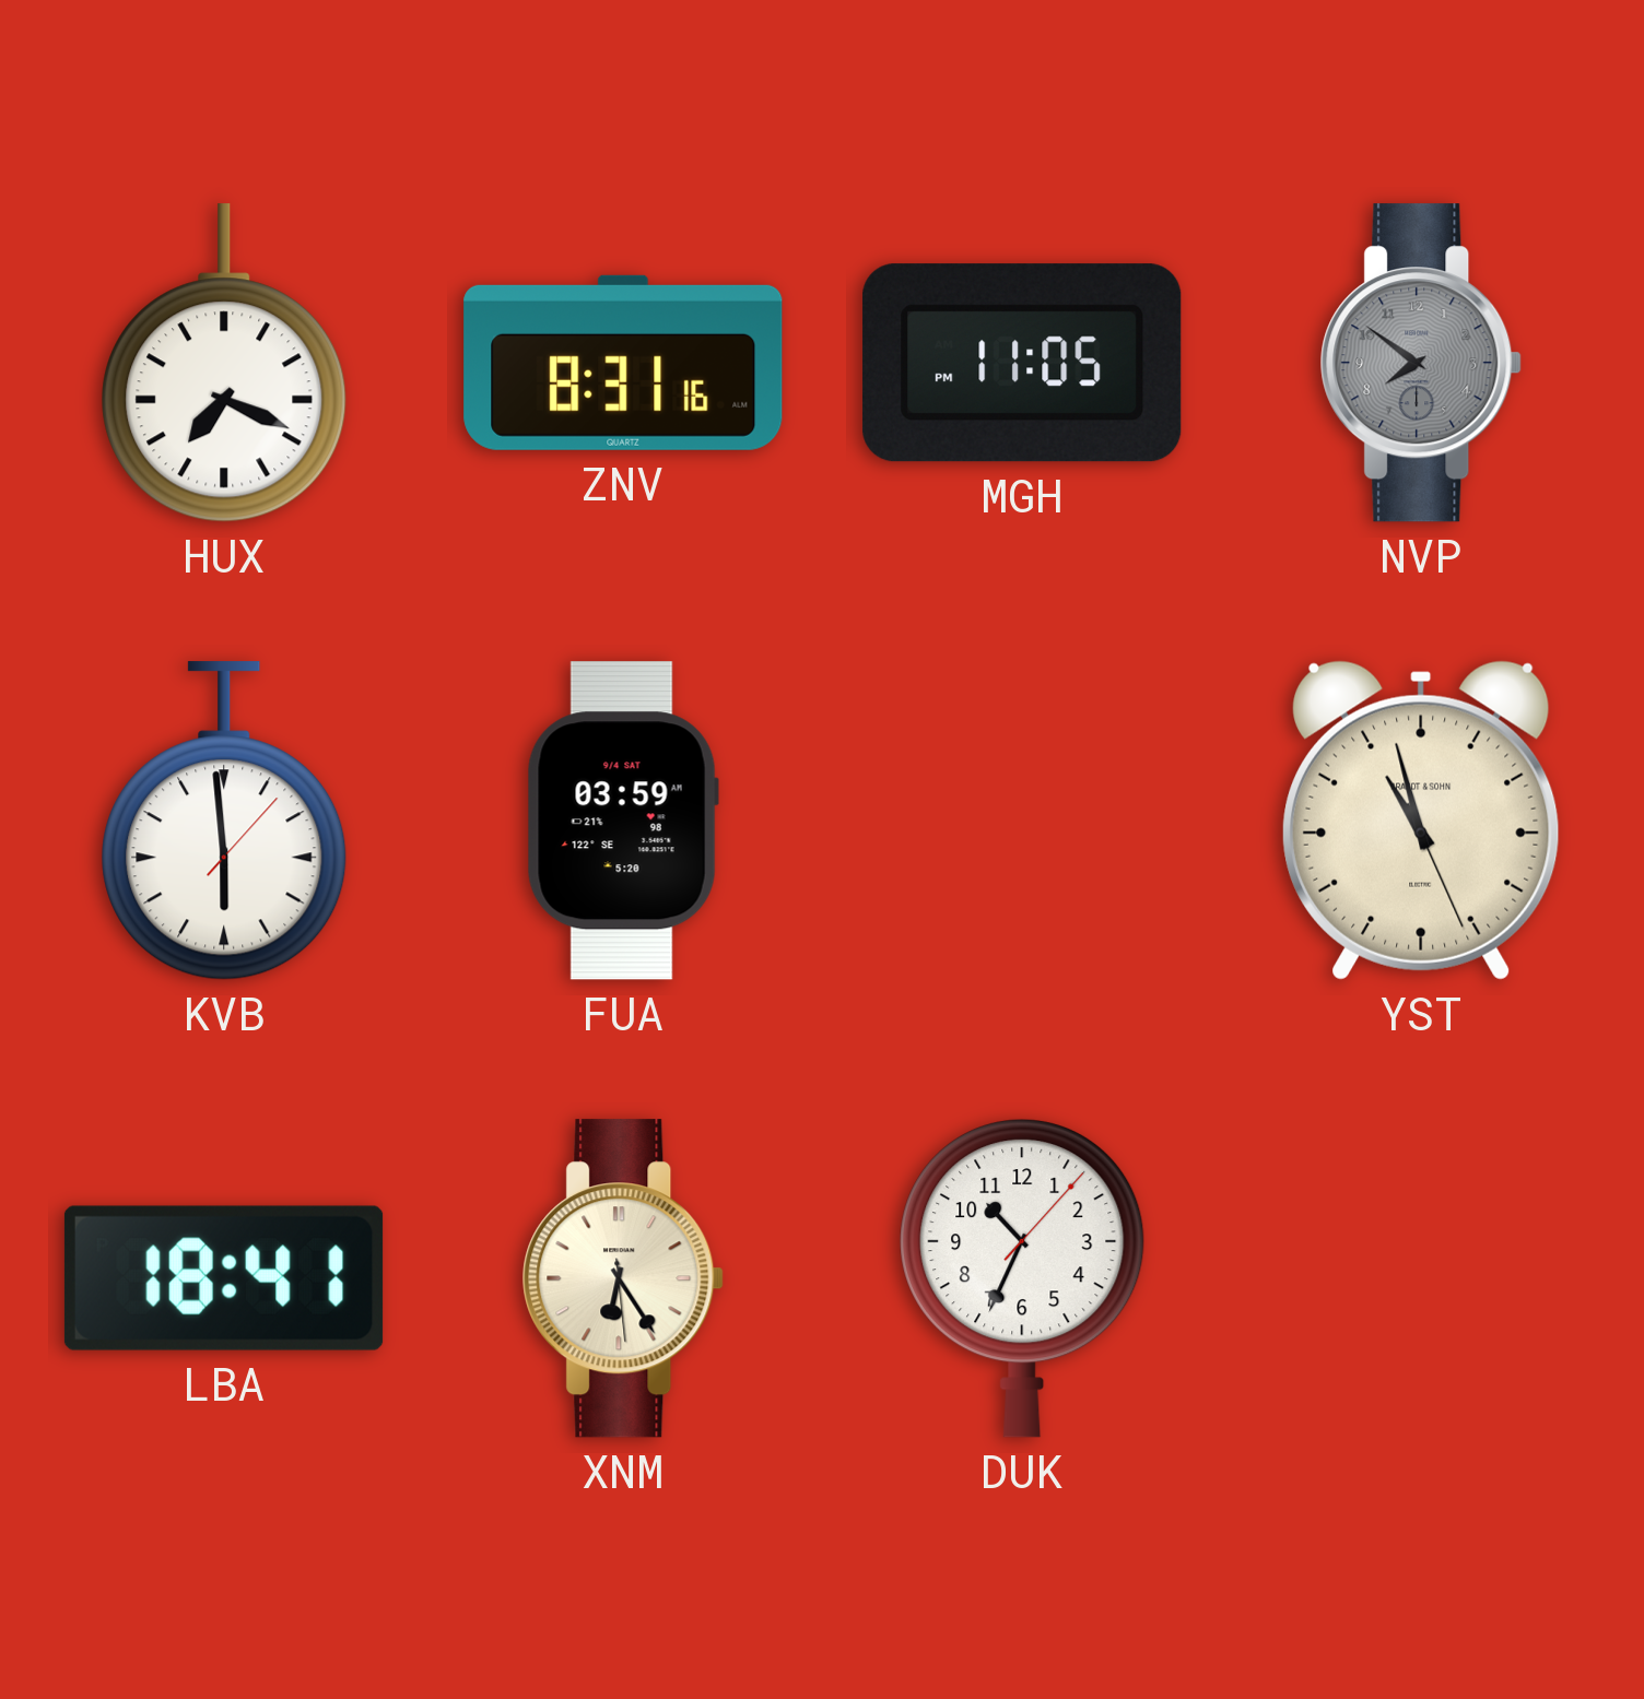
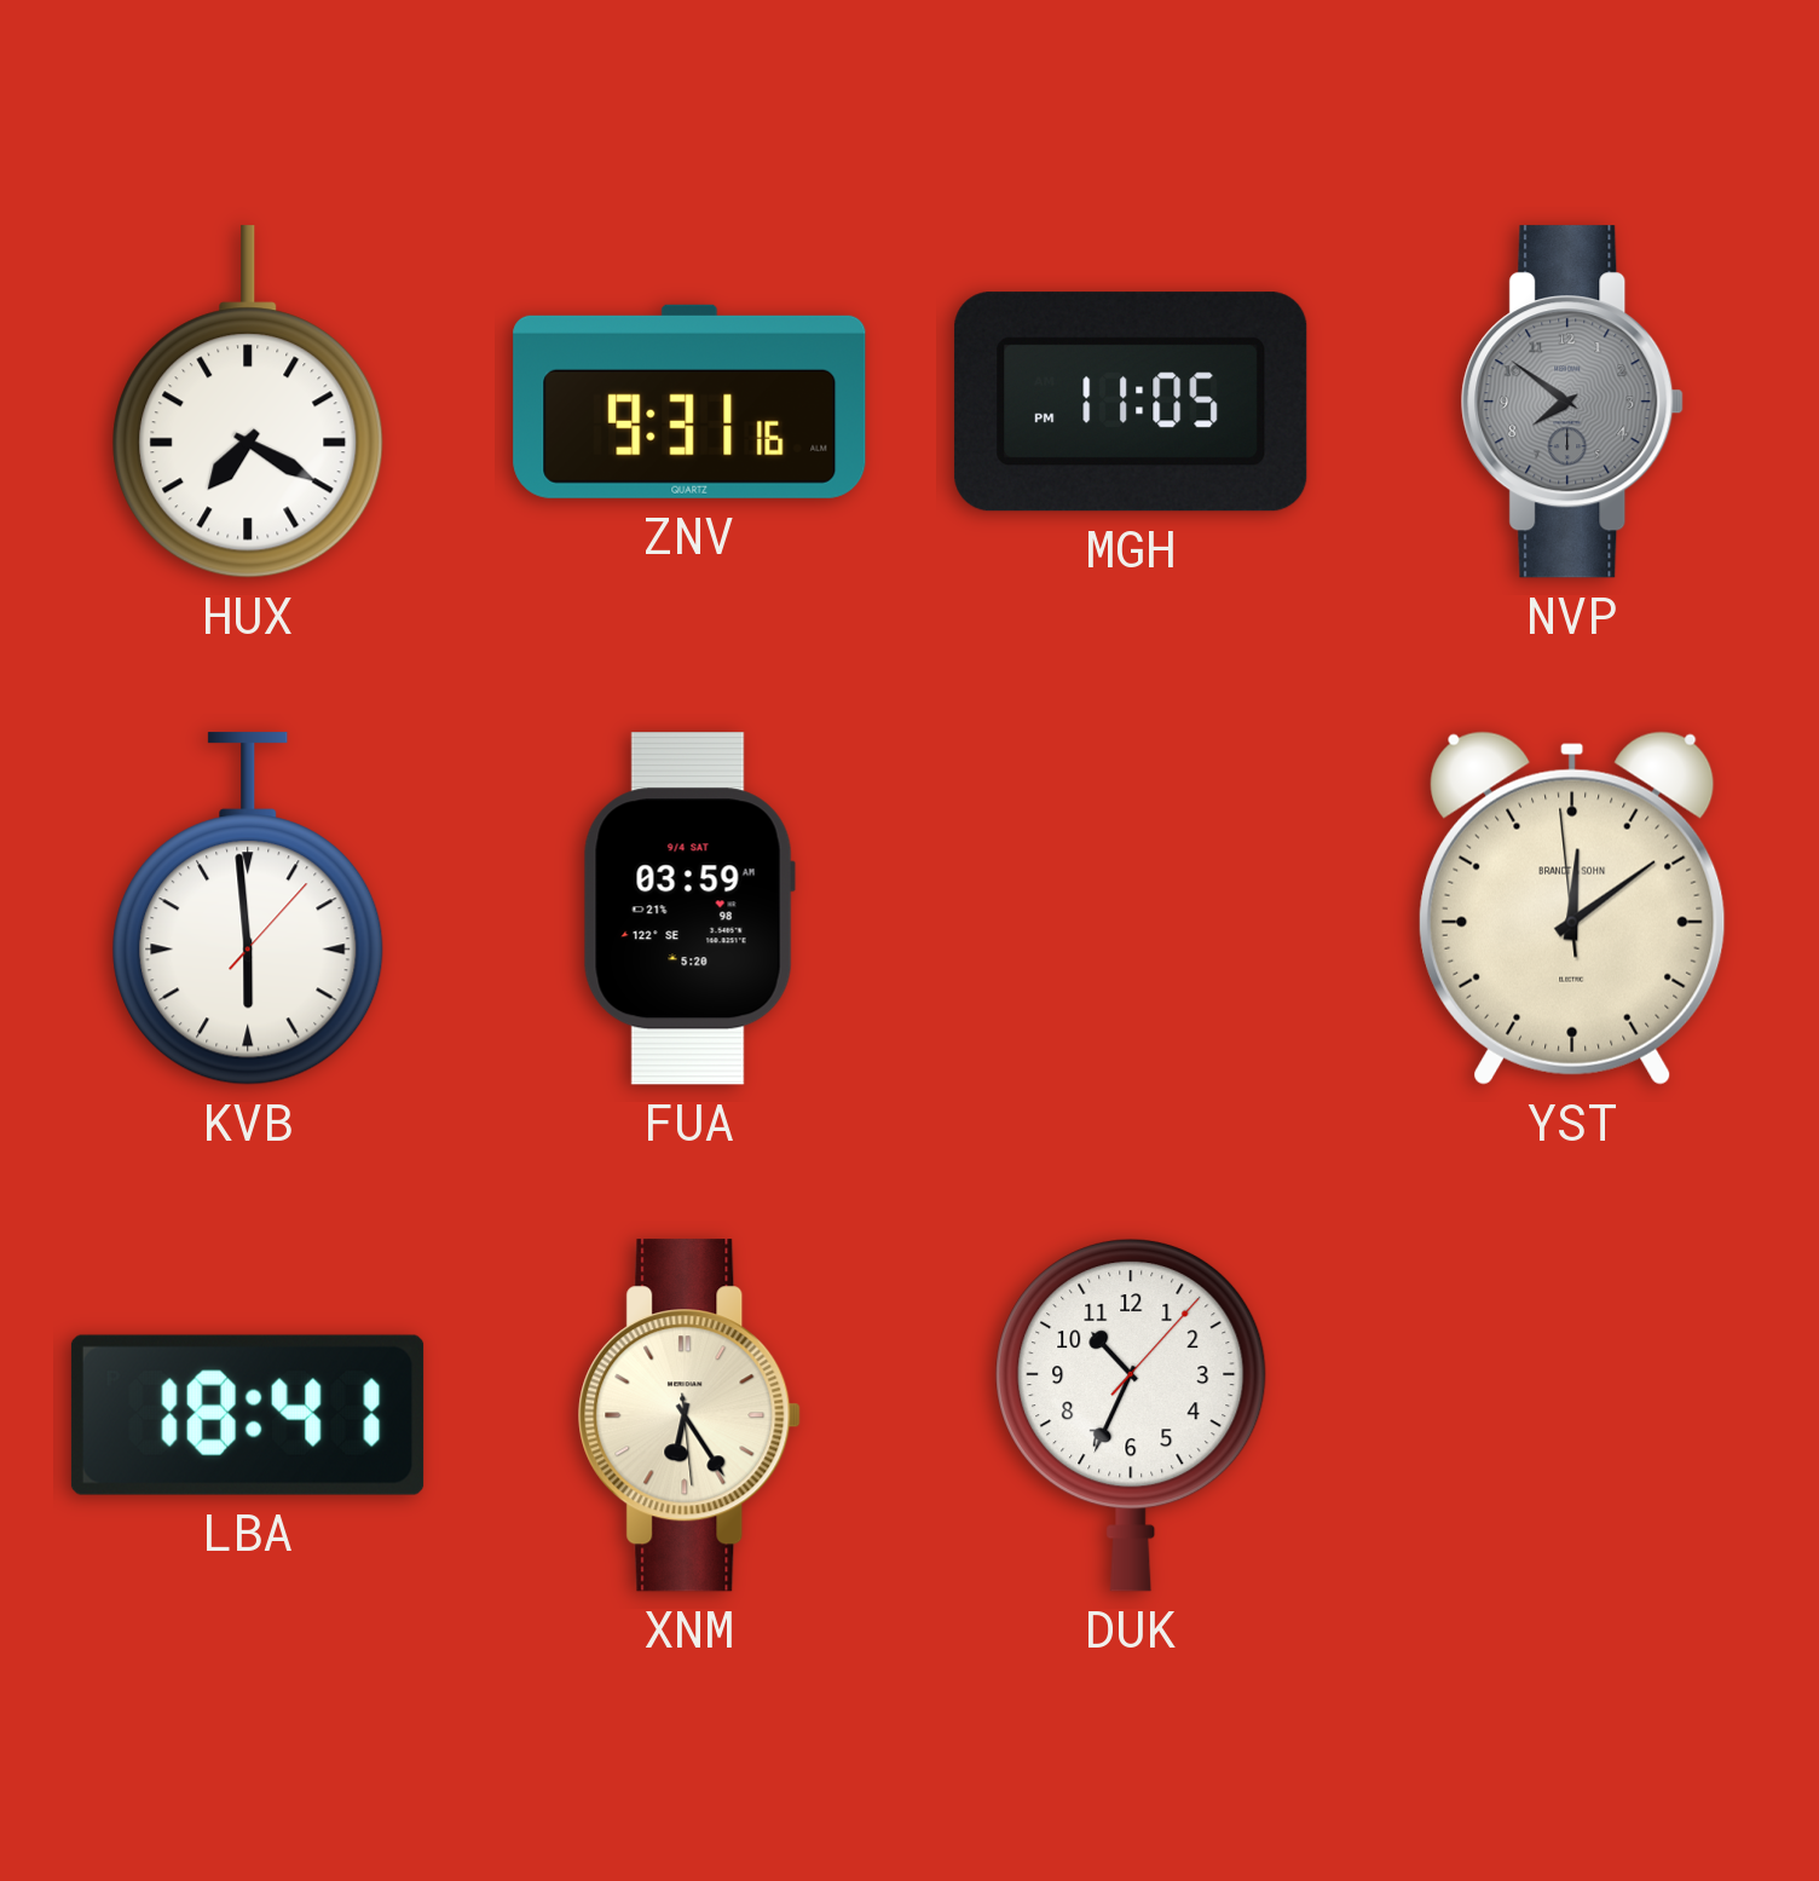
HUX: 7:19 -> 7:20
ZNV: 8:31 -> 9:31
YST: 10:57 -> 12:08
